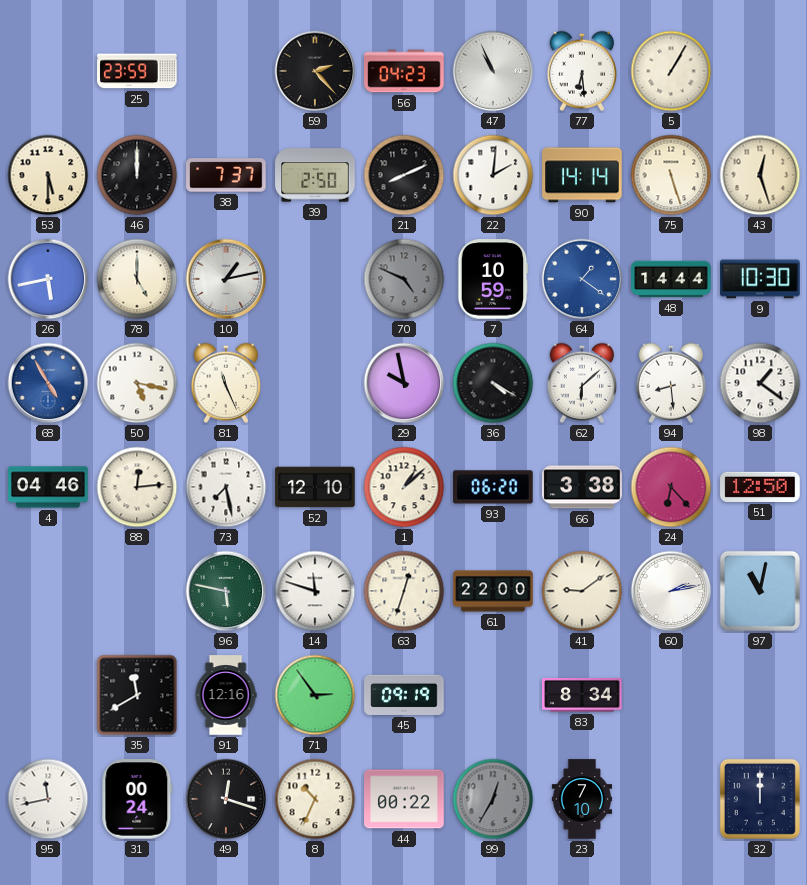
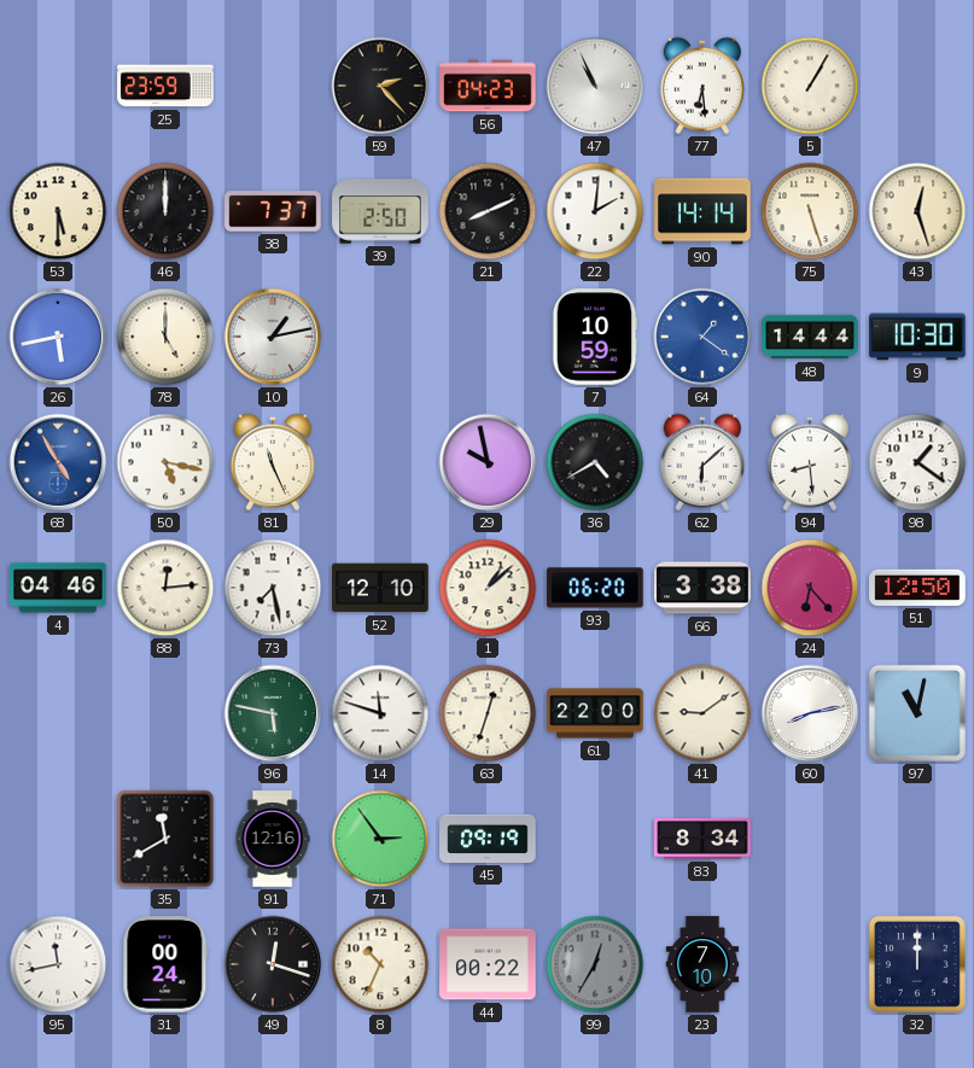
70: 4:49 -> none
36: 4:20 -> 4:40
60: 2:13 -> 8:13
